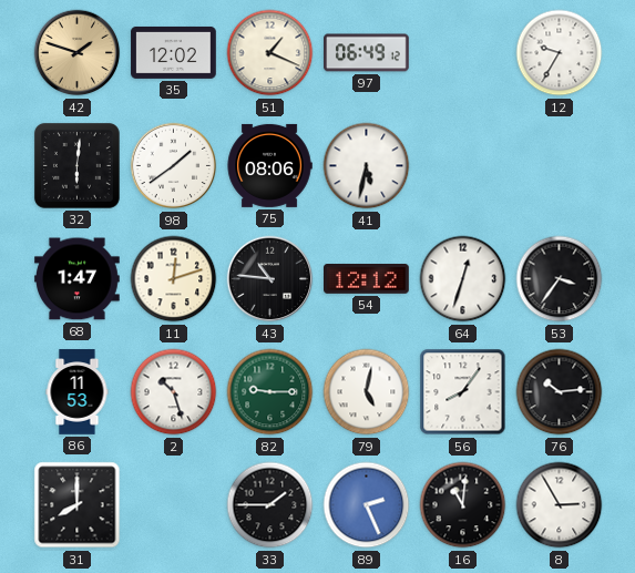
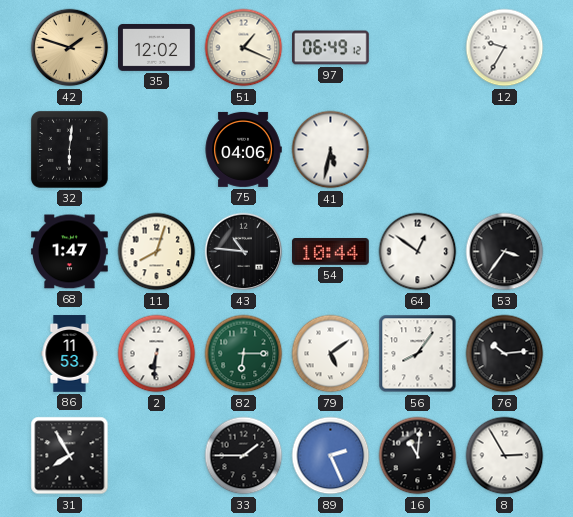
98: 1:39 -> none
75: 08:06 -> 04:06
11: 12:12 -> 8:03
54: 12:12 -> 10:44
64: 12:33 -> 12:51
2: 10:27 -> 6:31
82: 9:15 -> 6:15
79: 5:02 -> 5:09
31: 8:00 -> 7:55
